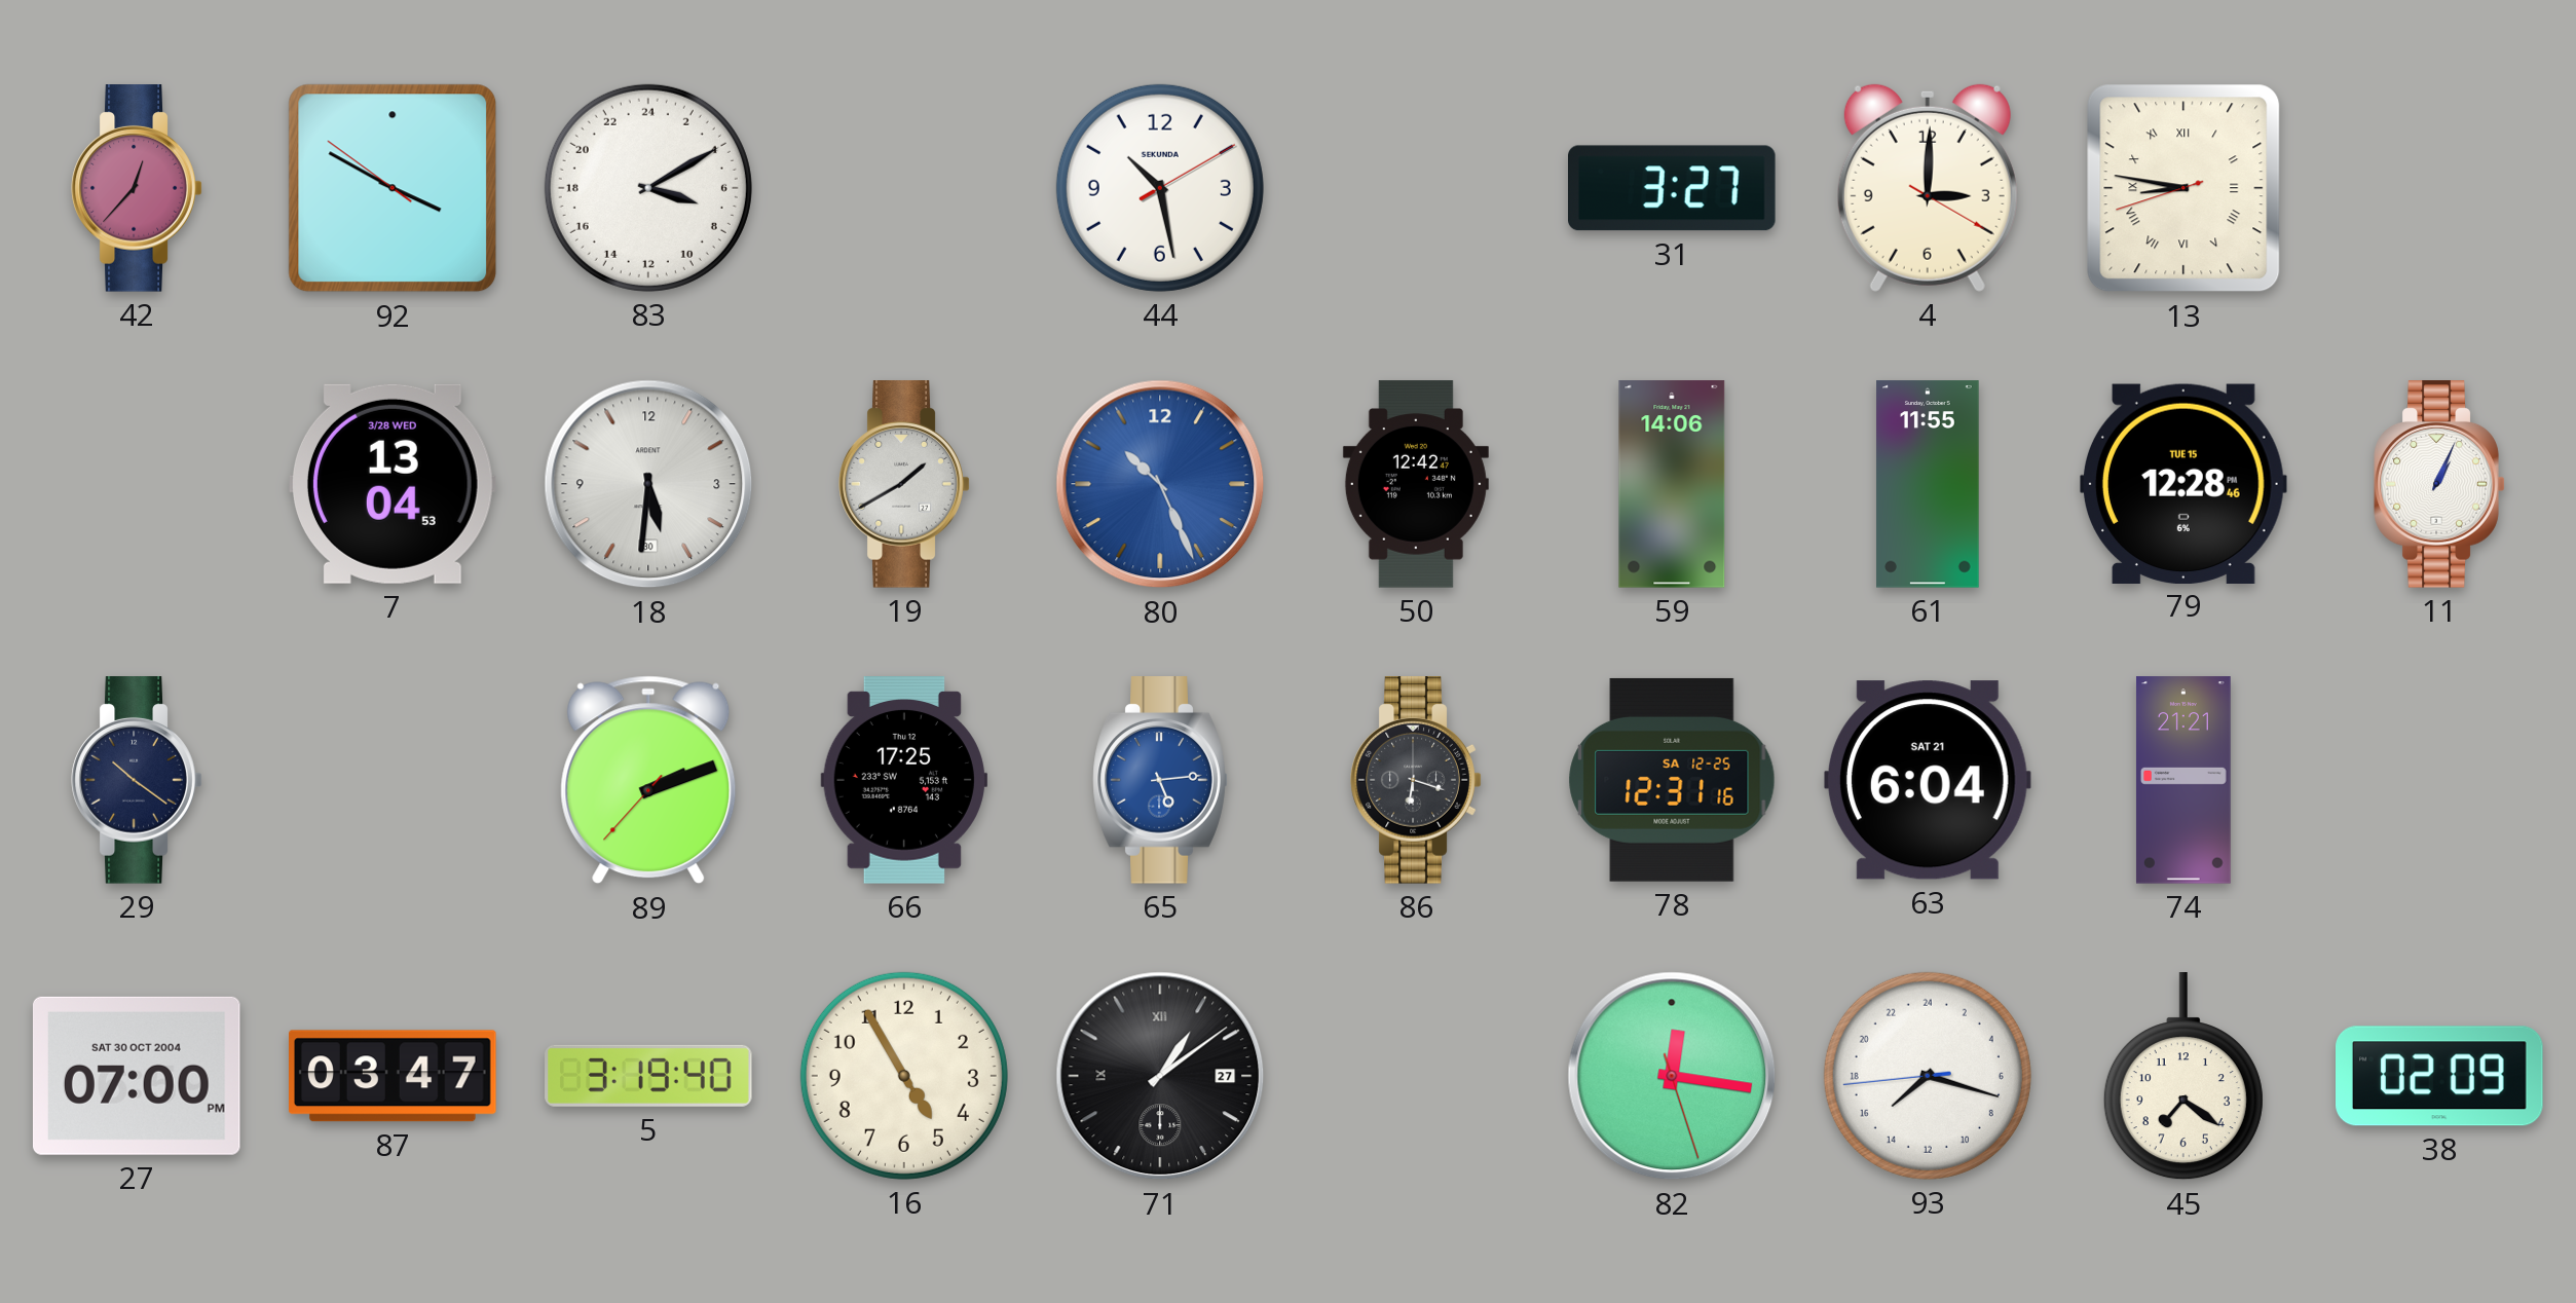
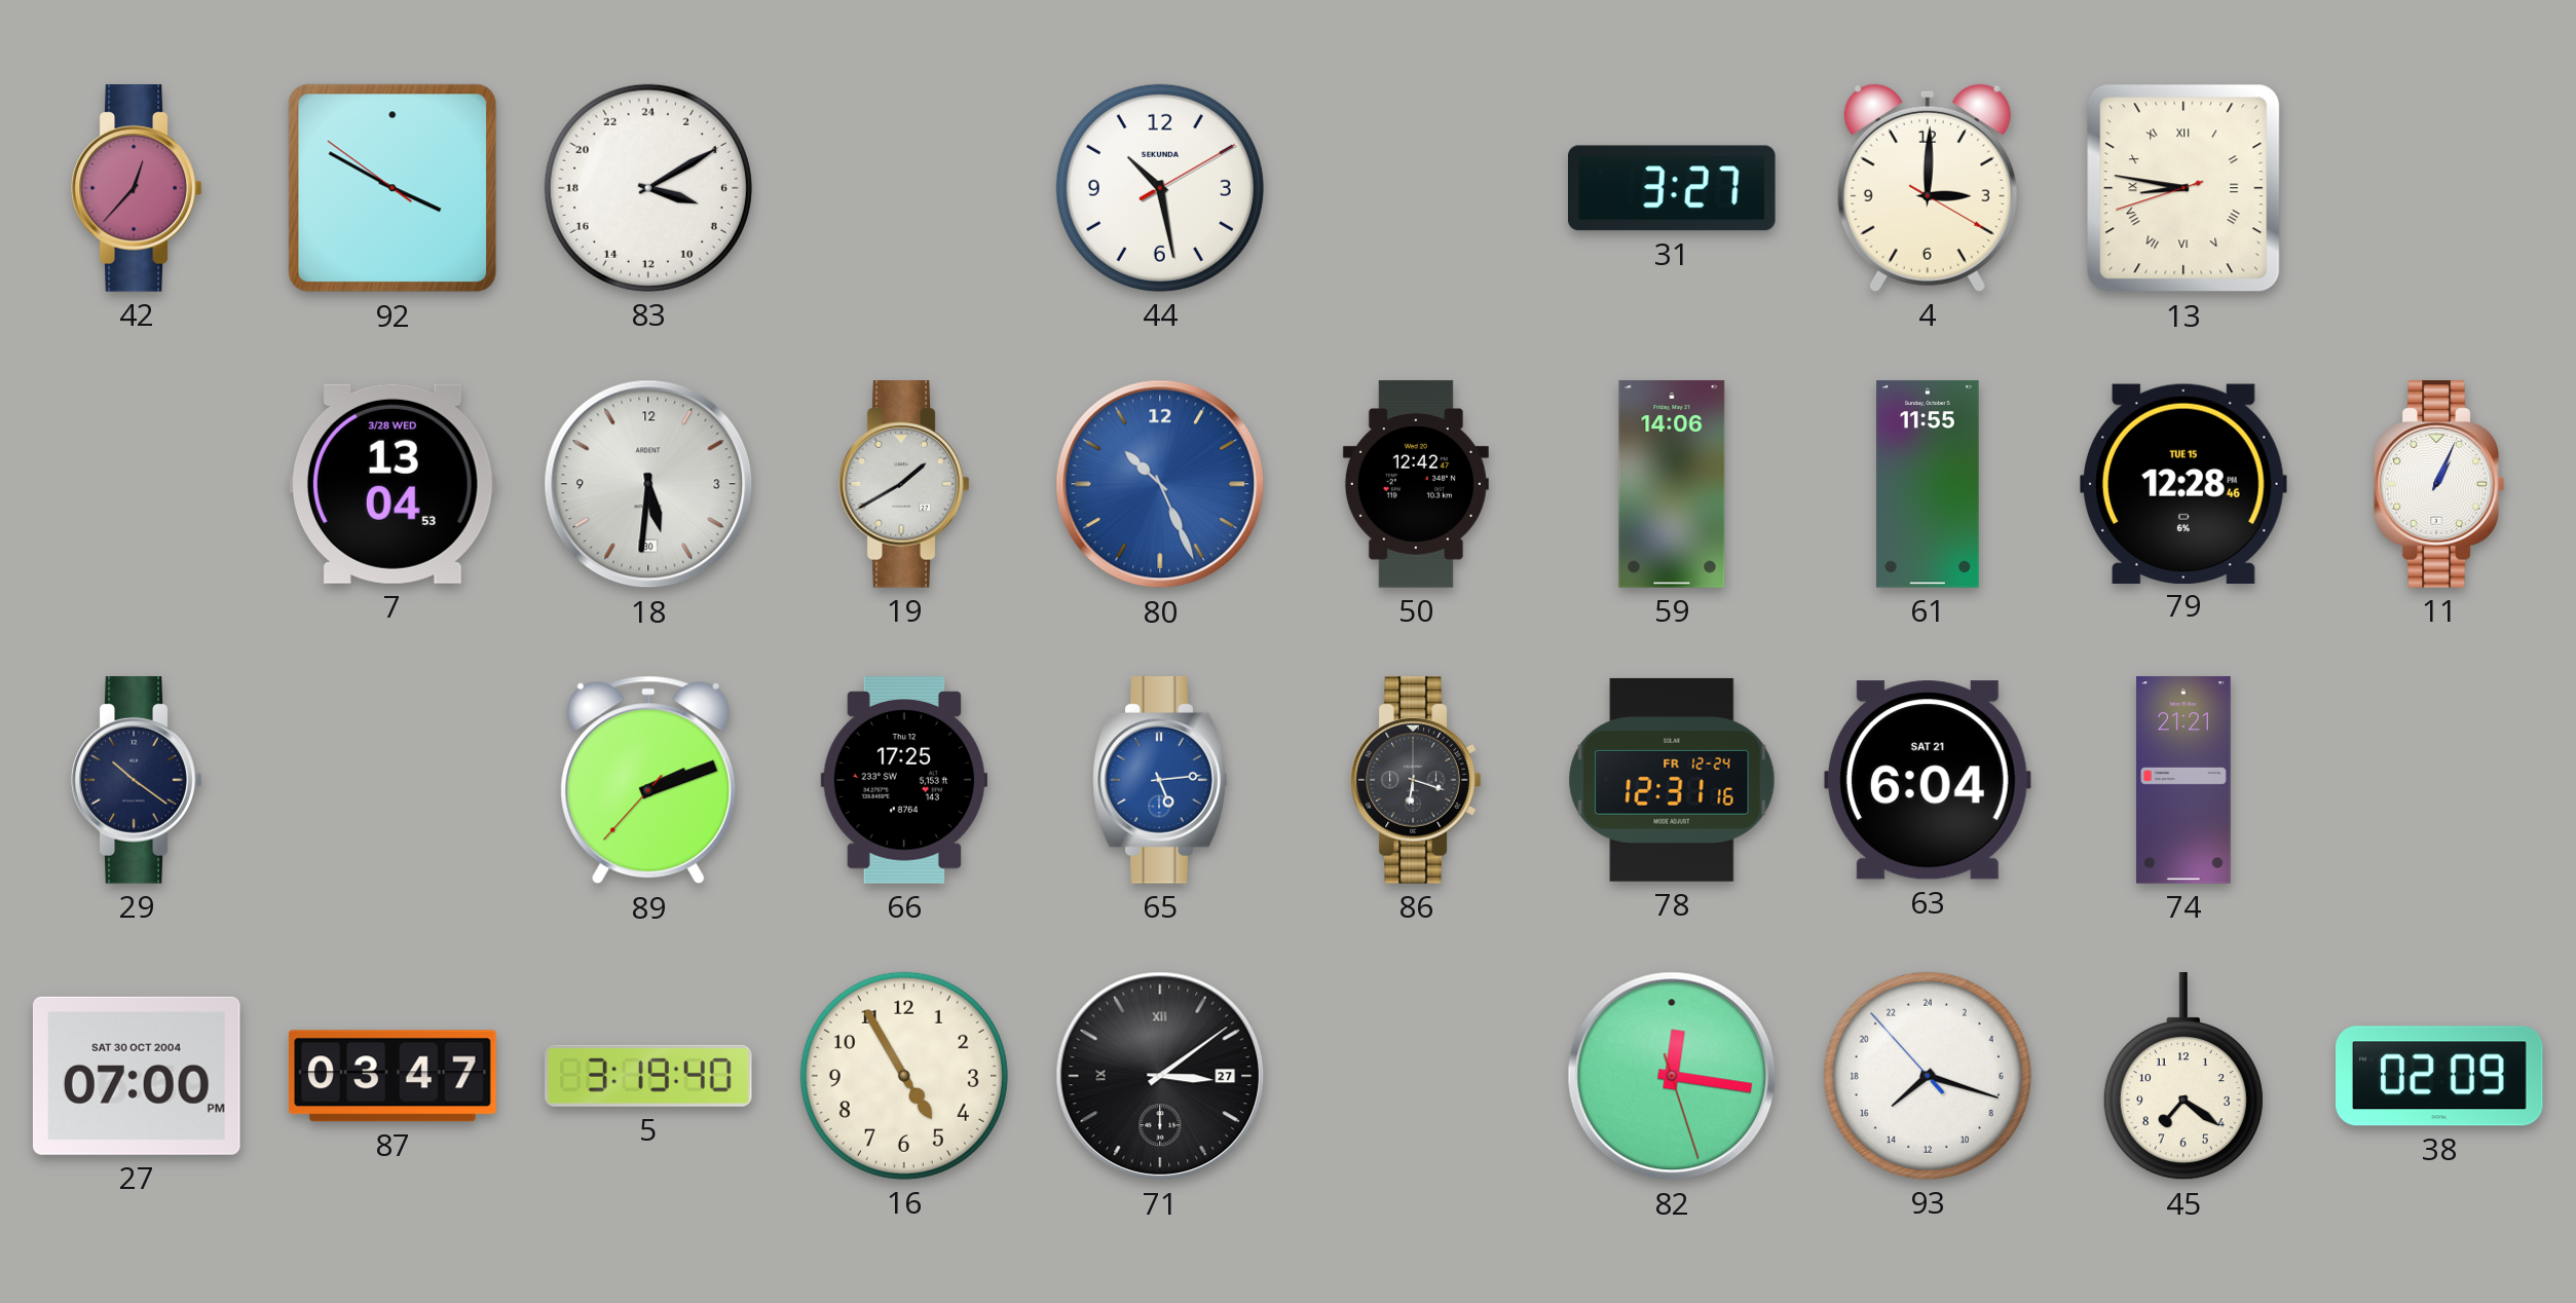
78 date: SA 12-25 -> FR 12-24
71: 1:09 -> 3:09
93: 15:17:44 -> 15:17:53
